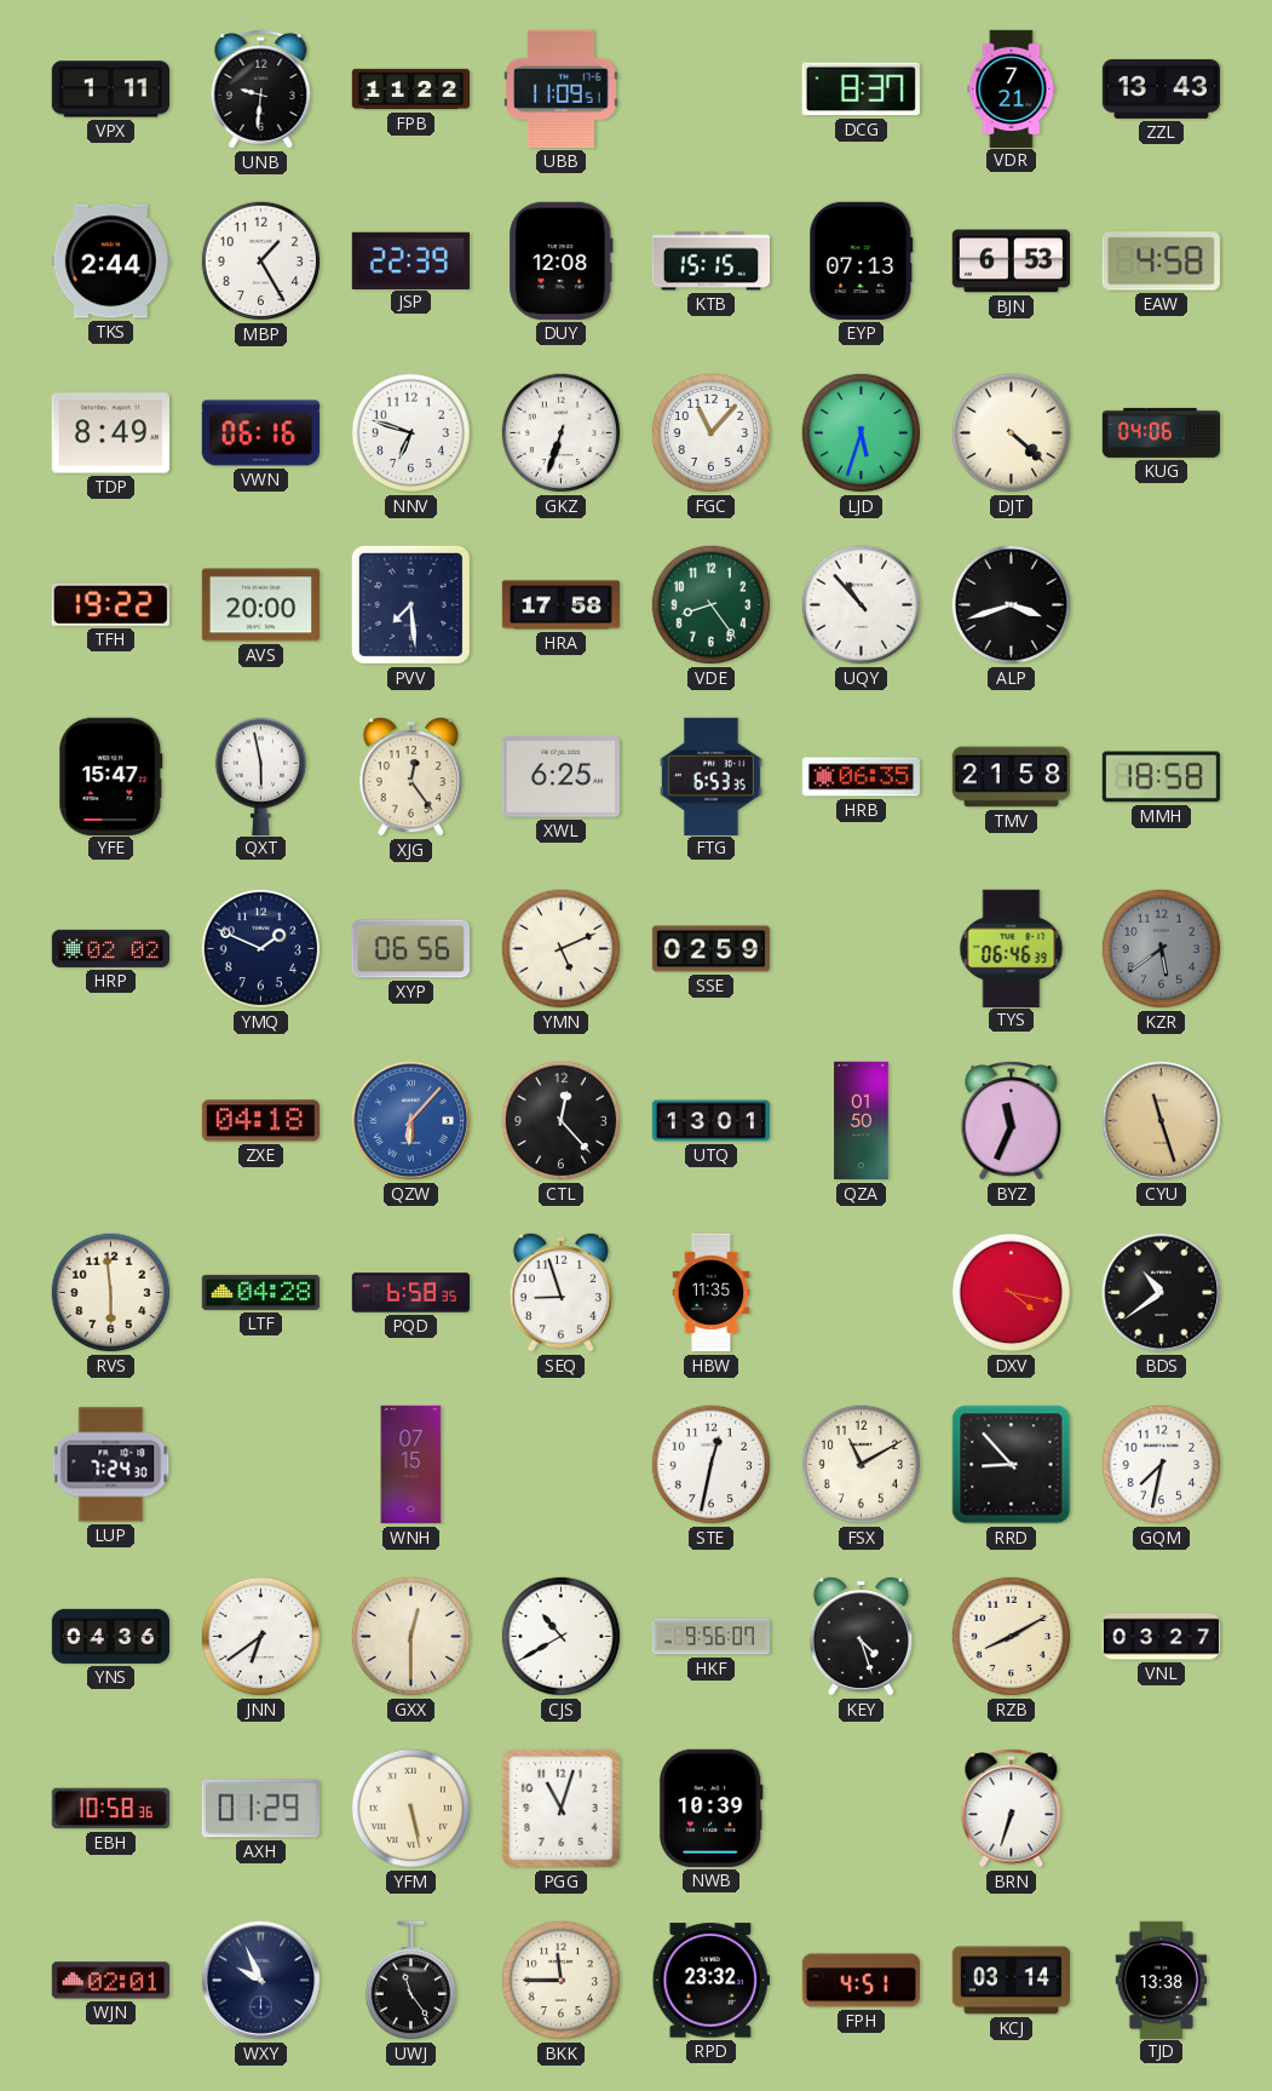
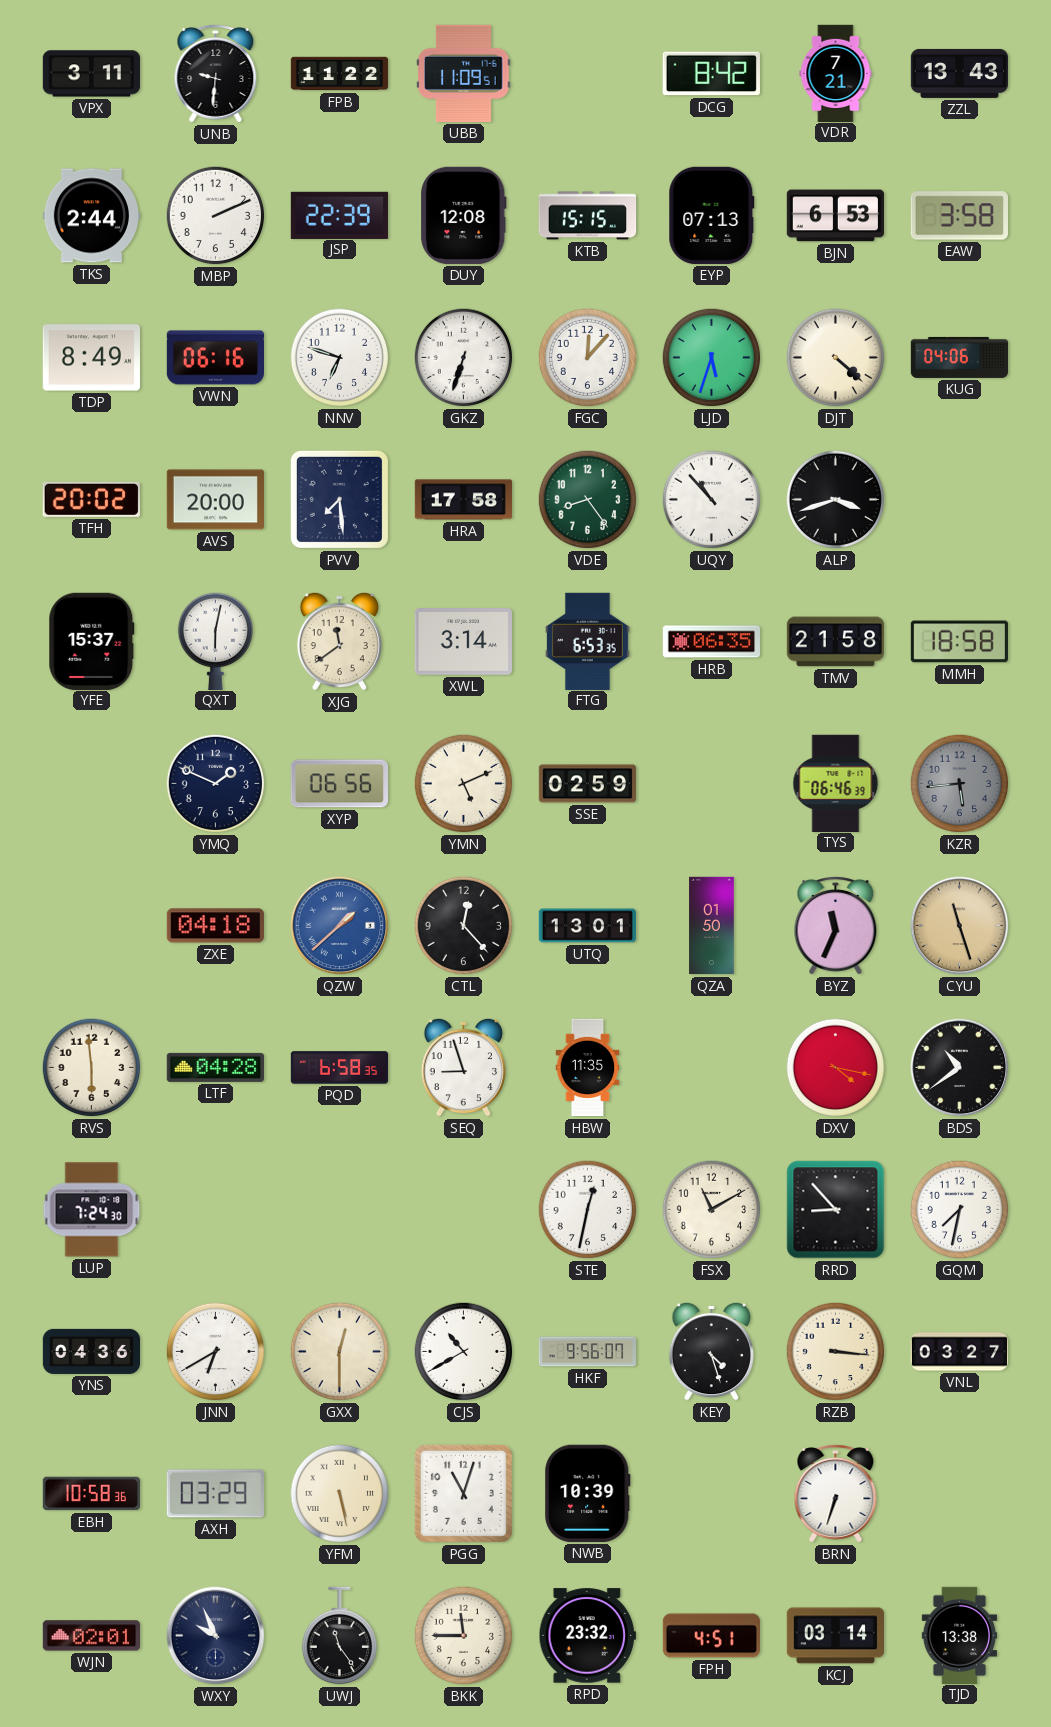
VPX: 1:11 -> 3:11
DCG: 8:37 -> 8:42
MBP: 1:25 -> 2:11
EAW: 4:58 -> 3:58
FGC: 11:07 -> 12:07
TFH: 19:22 -> 20:02
YFE: 15:47 -> 15:37
QXT: 5:58 -> 6:02
XJG: 12:24 -> 11:39
XWL: 6:25 -> 3:14
HRP: 02:02 -> none
KZR: 5:39 -> 5:44
QZW: 6:07 -> 1:38
WNH: 07:15 -> none
JNN: 6:39 -> 6:40
RZB: 8:10 -> 3:16
AXH: 01:29 -> 03:29
